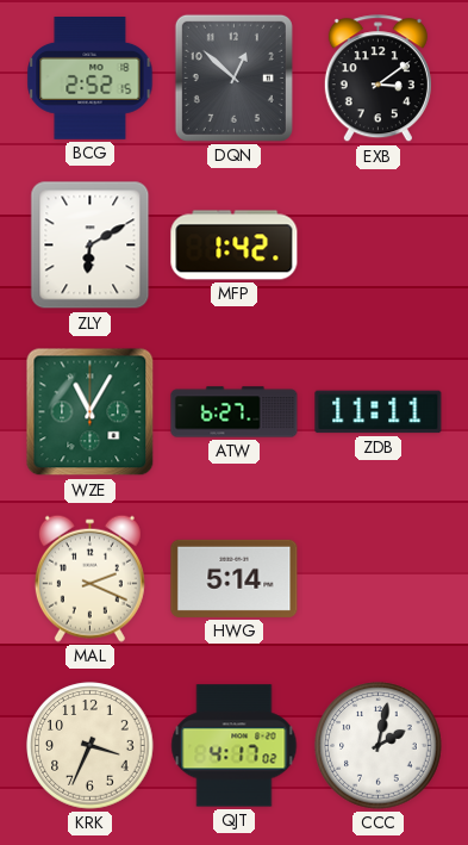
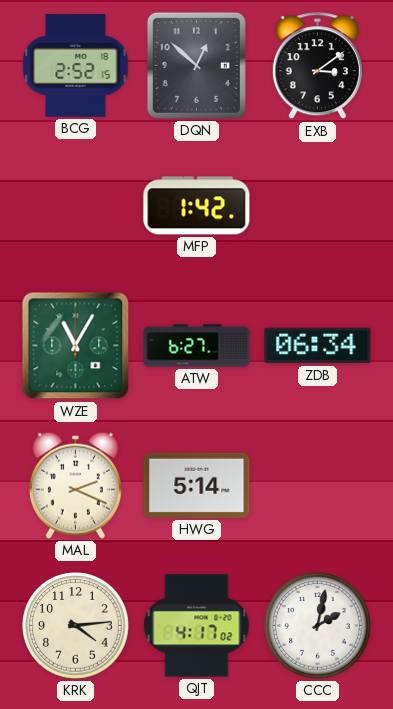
ZLY: 6:10 -> none
ZDB: 11:11 -> 06:34
KRK: 3:34 -> 4:14
